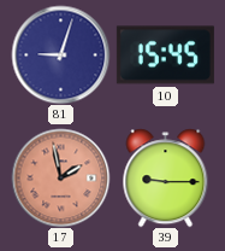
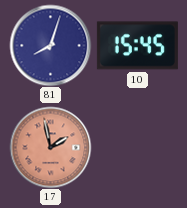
81: 9:03 -> 8:03
39: 9:15 -> none
